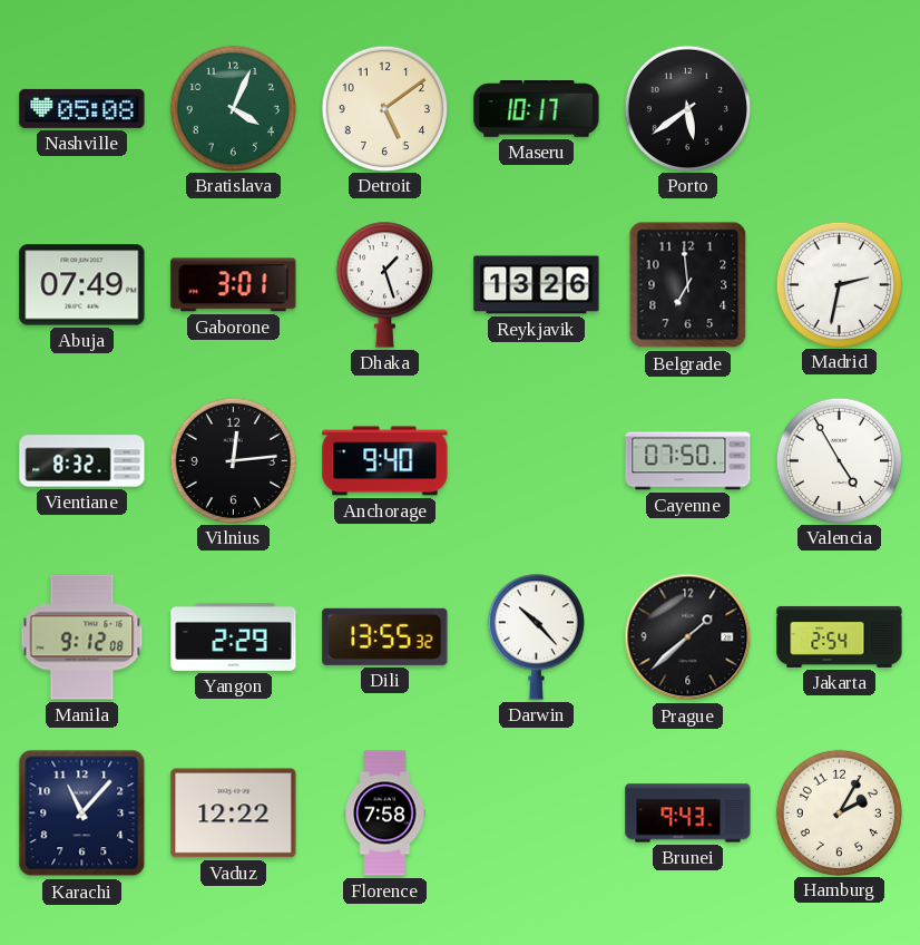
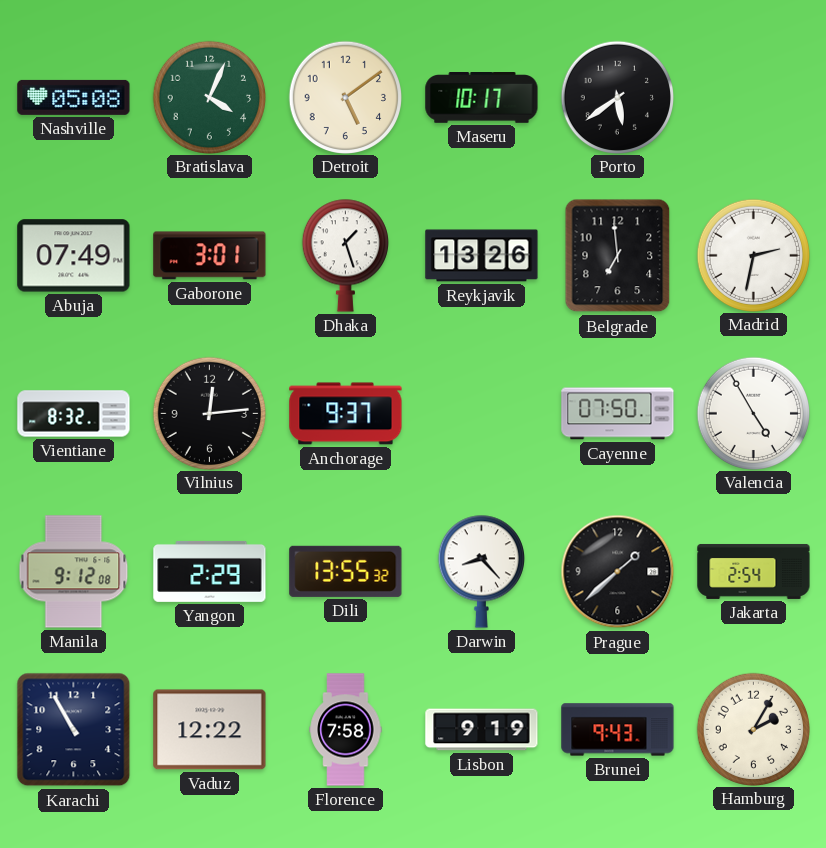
Anchorage: 9:40 -> 9:37
Darwin: 10:23 -> 8:23
Karachi: 11:07 -> 10:55
Lisbon: none -> 9:19
